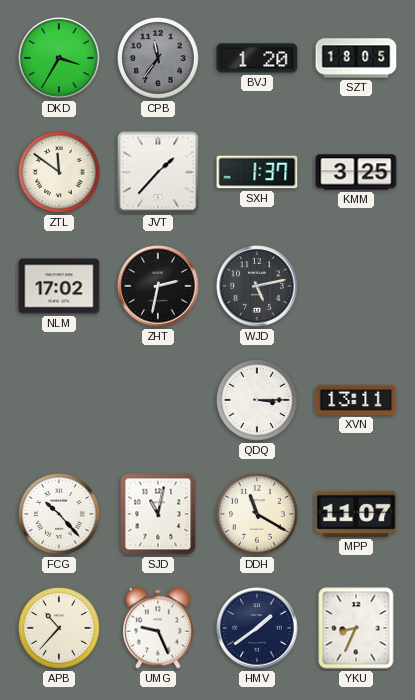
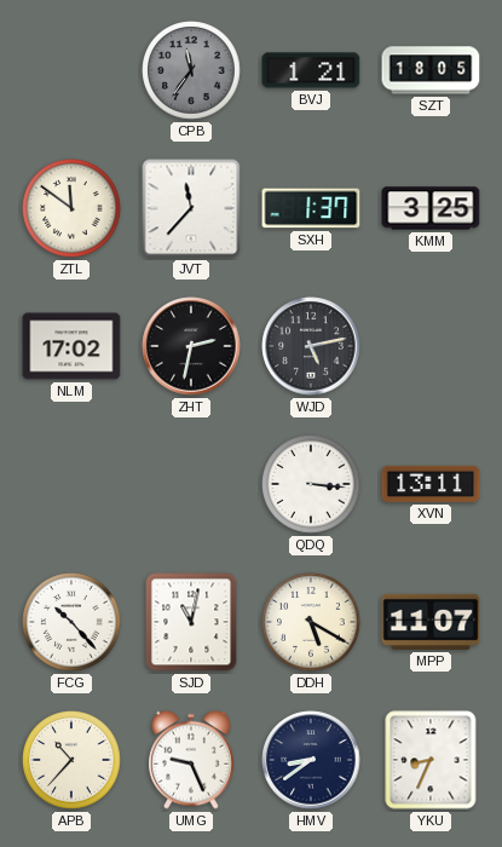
DKD: 3:35 -> none
BVJ: 1:20 -> 1:21
JVT: 1:37 -> 11:37
QDQ: 3:15 -> 3:16
DDH: 11:20 -> 5:20
HMV: 1:39 -> 8:39
